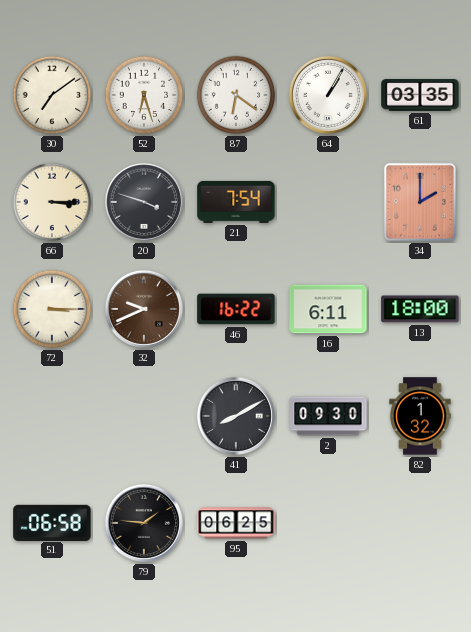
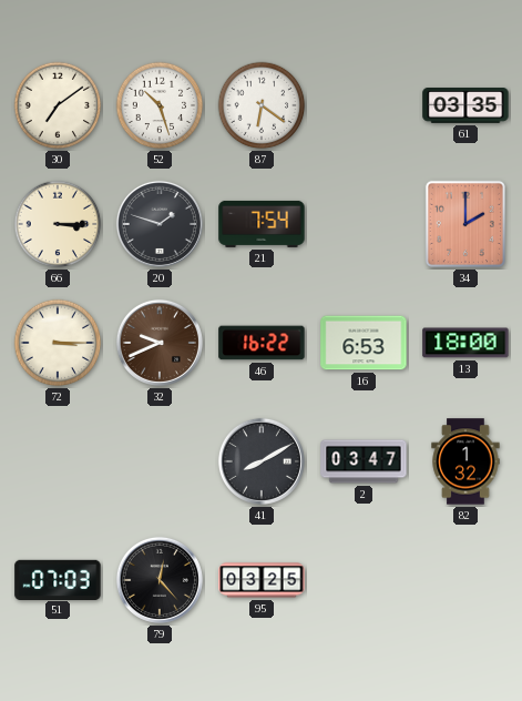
52: 6:27 -> 10:27
64: 1:05 -> none
20: 3:48 -> 1:48
16: 6:11 -> 6:53
2: 09:30 -> 03:47
51: 06:58 -> 07:03
79: 1:46 -> 12:23
95: 06:25 -> 03:25
